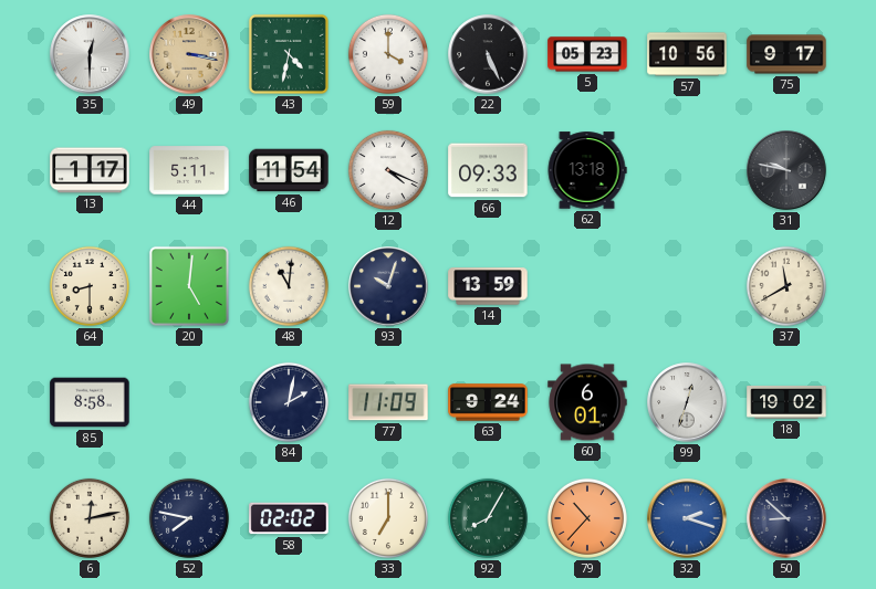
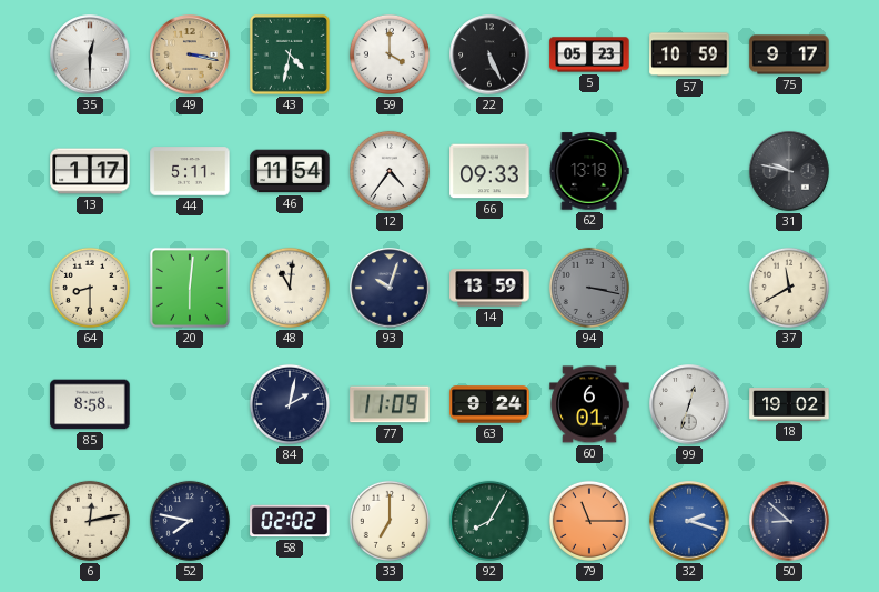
57: 10:56 -> 10:59
12: 4:19 -> 4:36
20: 5:01 -> 6:01
94: none -> 3:17
79: 10:37 -> 11:15
